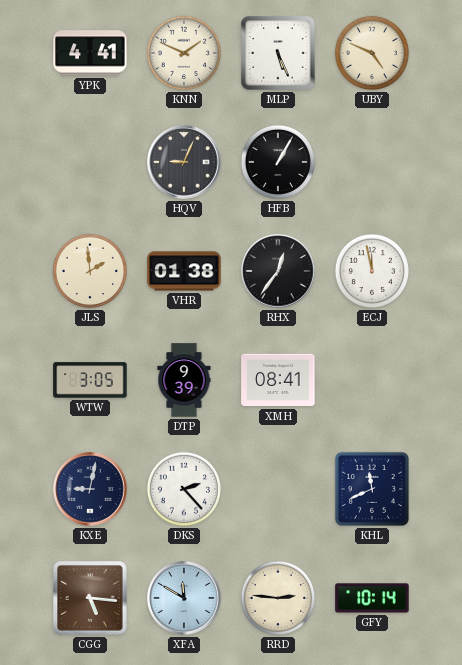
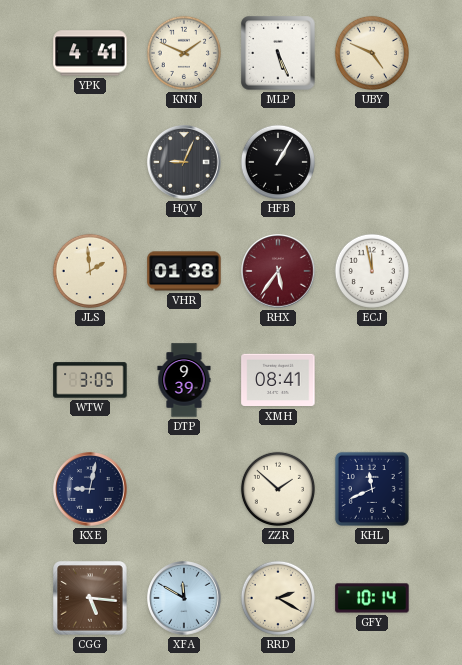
RHX: 12:36 -> 5:36
RHX dial: black -> burgundy
DKS: 2:23 -> none
ZZR: none -> 1:52
RRD: 2:46 -> 2:20
